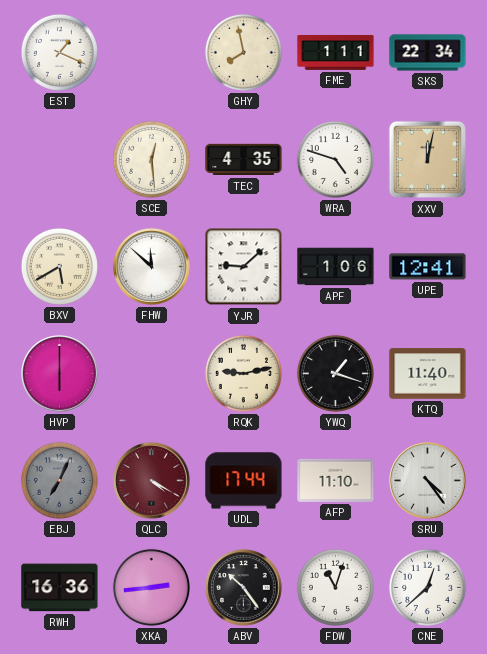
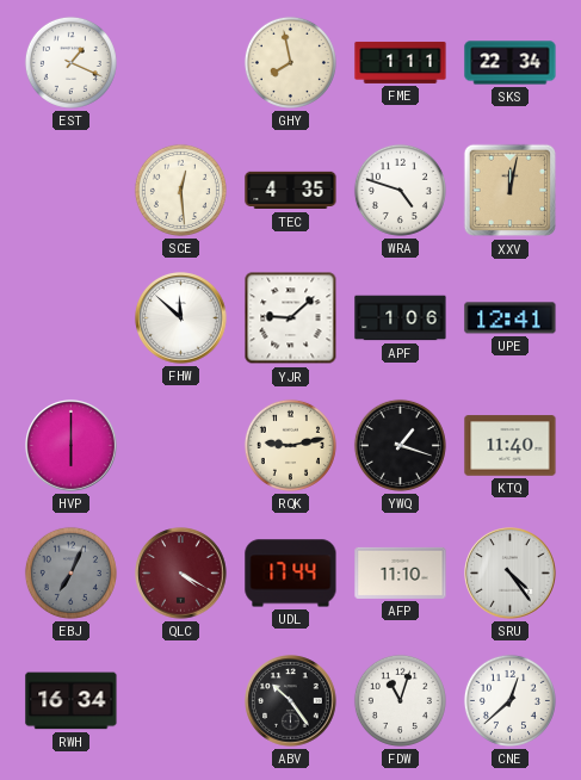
BXV: 5:40 -> none
RWH: 16:36 -> 16:34
XKA: 2:44 -> none
